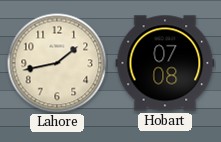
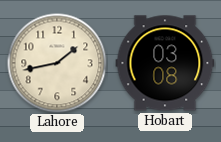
Hobart: 07:08 -> 03:08
